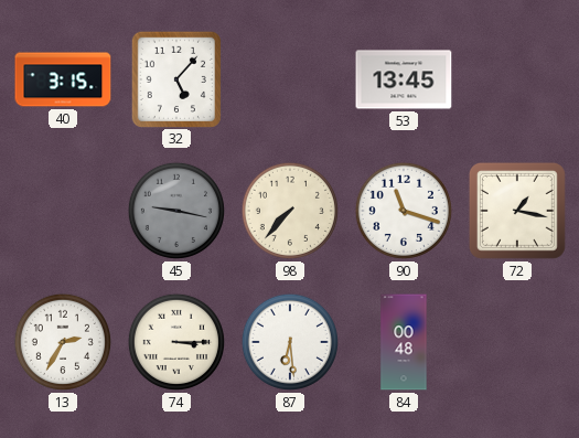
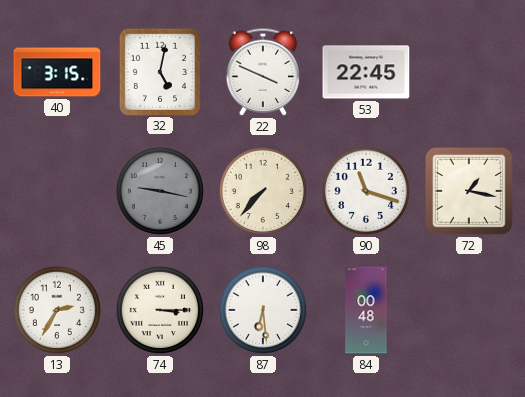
32: 5:07 -> 5:02
22: none -> 3:49
53: 13:45 -> 22:45
